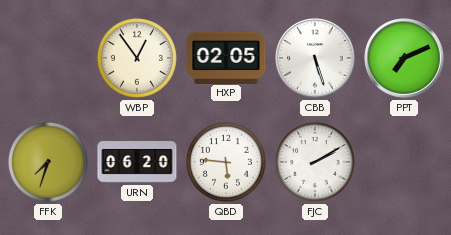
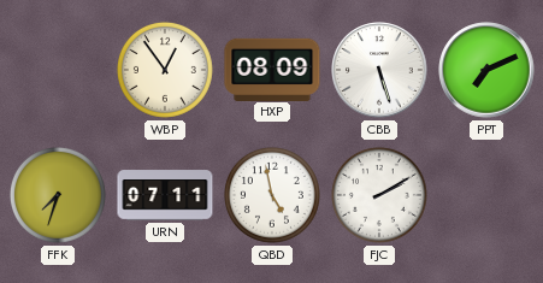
HXP: 02:05 -> 08:09
URN: 06:20 -> 07:11
QBD: 5:46 -> 4:58
